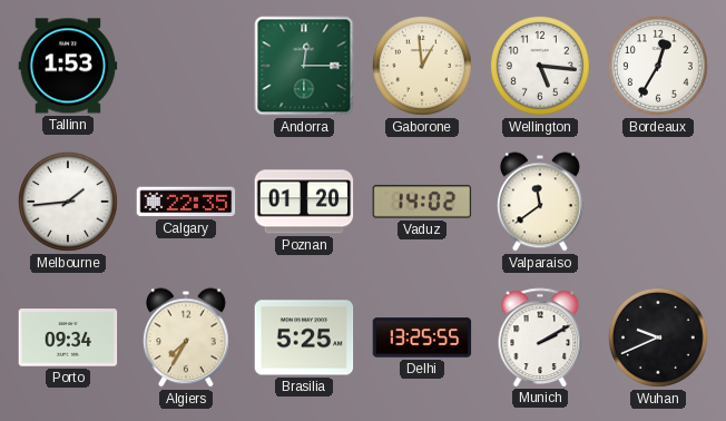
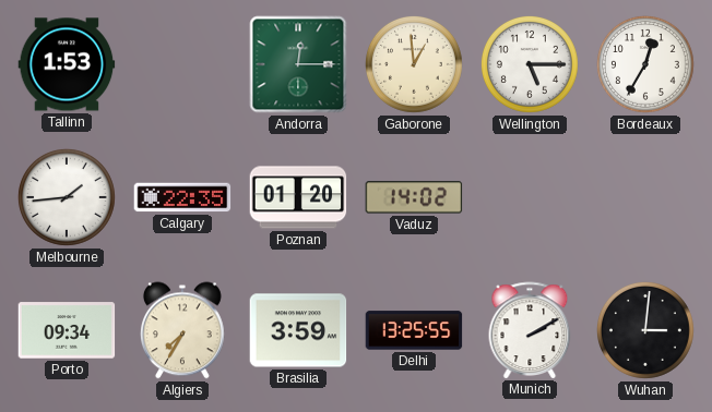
Wellington: 5:16 -> 5:15
Valparaiso: 11:39 -> none
Brasilia: 5:25 -> 3:59
Wuhan: 9:41 -> 3:01
